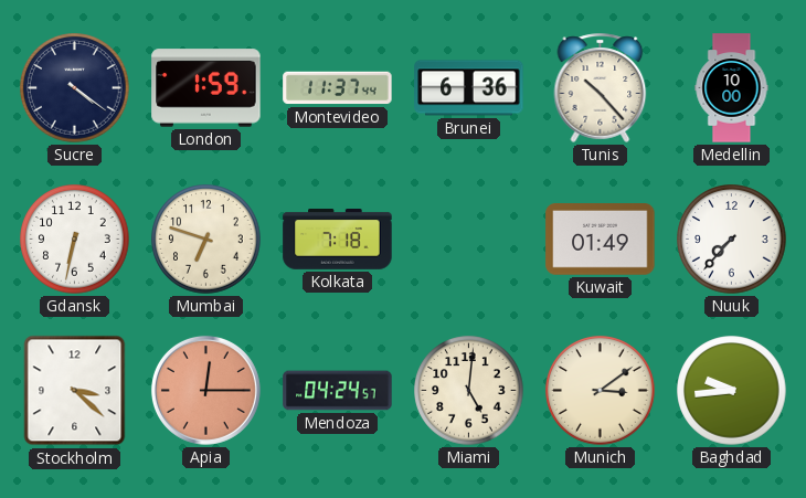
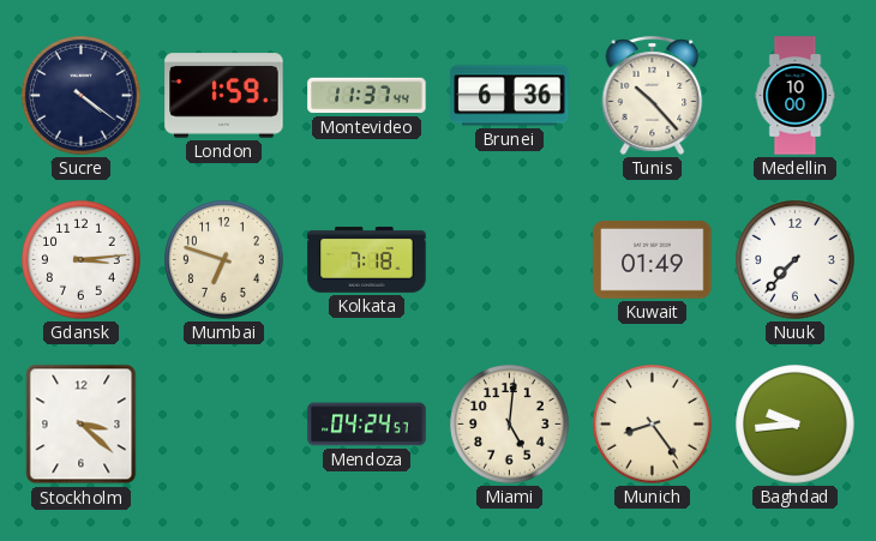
Gdansk: 6:32 -> 3:14
Apia: 12:15 -> none
Munich: 3:09 -> 8:24
